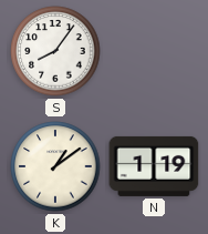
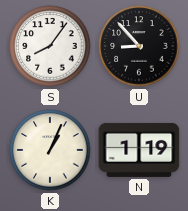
U: none -> 8:53
K: 1:09 -> 1:04
